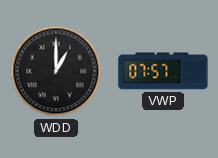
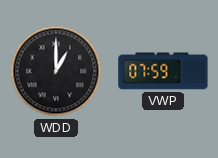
VWP: 07:57 -> 07:59
